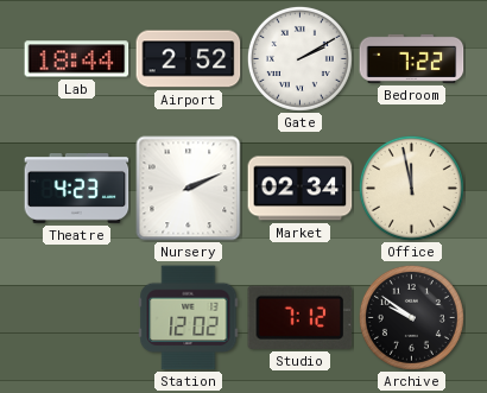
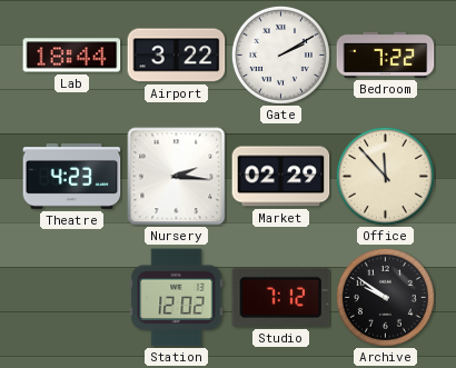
Airport: 2:52 -> 3:22
Nursery: 2:11 -> 2:16
Market: 02:34 -> 02:29
Office: 11:58 -> 11:53
